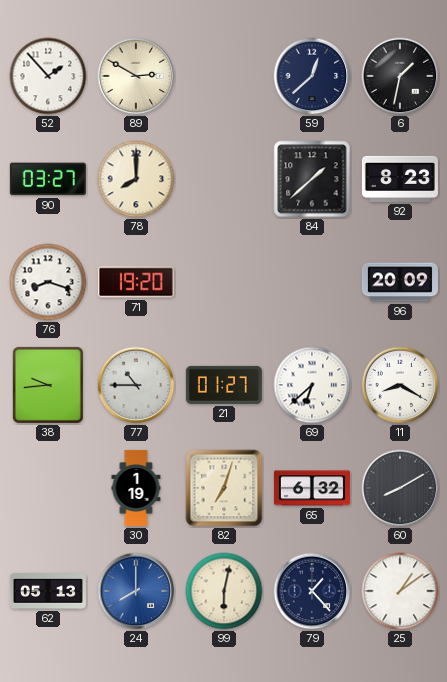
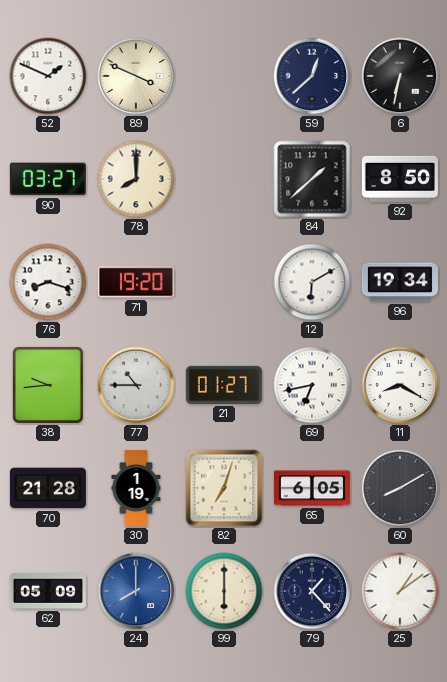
52: 1:53 -> 1:49
89: 2:50 -> 3:49
6: 1:32 -> 6:32
92: 8:23 -> 8:50
12: none -> 6:10
96: 20:09 -> 19:34
69: 6:38 -> 6:43
70: none -> 21:28
65: 6:32 -> 6:05
62: 05:13 -> 05:09
99: 6:02 -> 6:00
